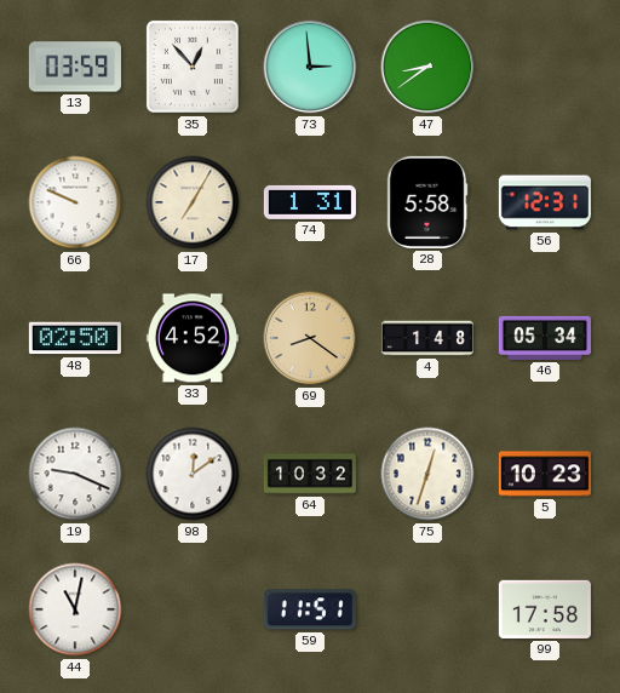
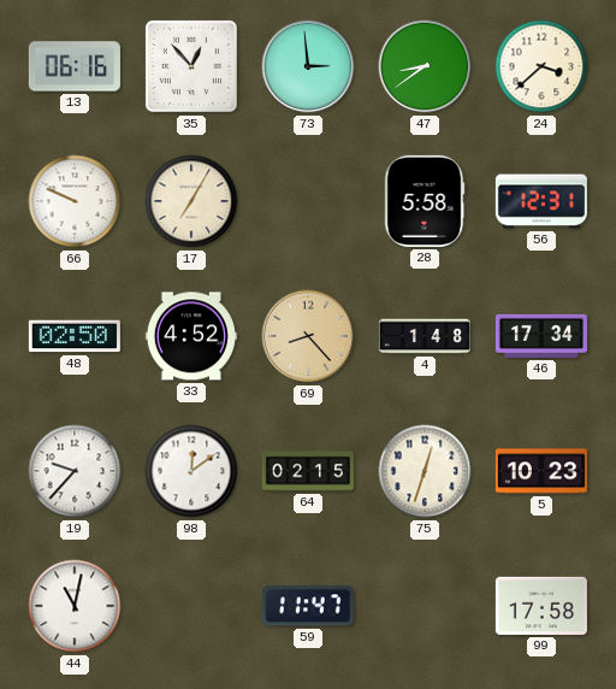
13: 03:59 -> 06:16
24: none -> 3:38
74: 1:31 -> none
69: 8:21 -> 8:23
46: 05:34 -> 17:34
19: 9:19 -> 9:37
64: 10:32 -> 02:15
59: 11:51 -> 11:47
